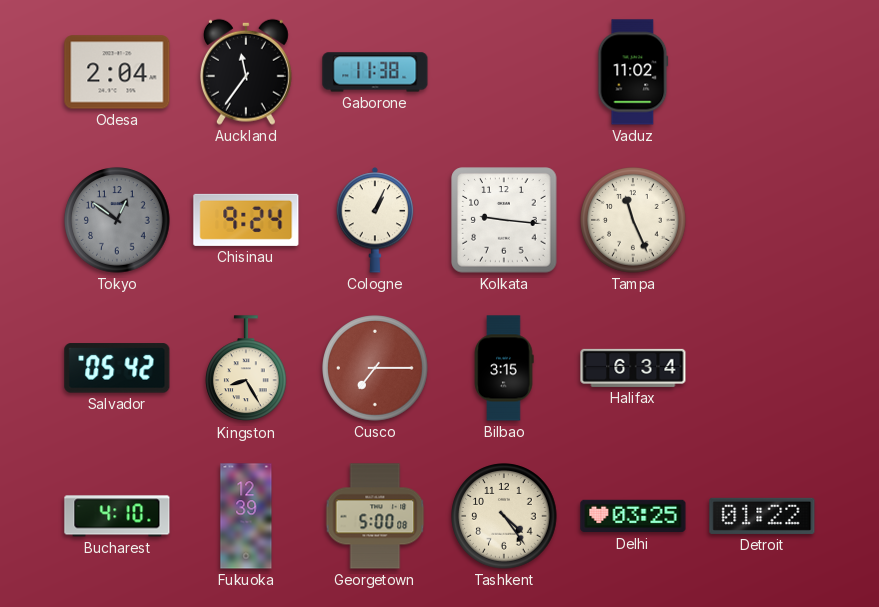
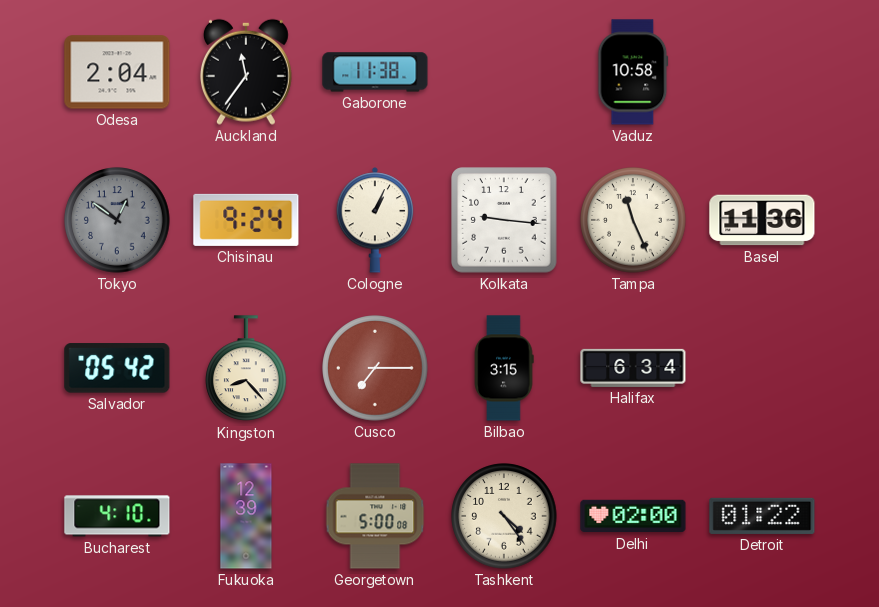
Vaduz: 11:02 -> 10:58
Basel: none -> 11:36
Kingston: 8:25 -> 8:23
Delhi: 03:25 -> 02:00
